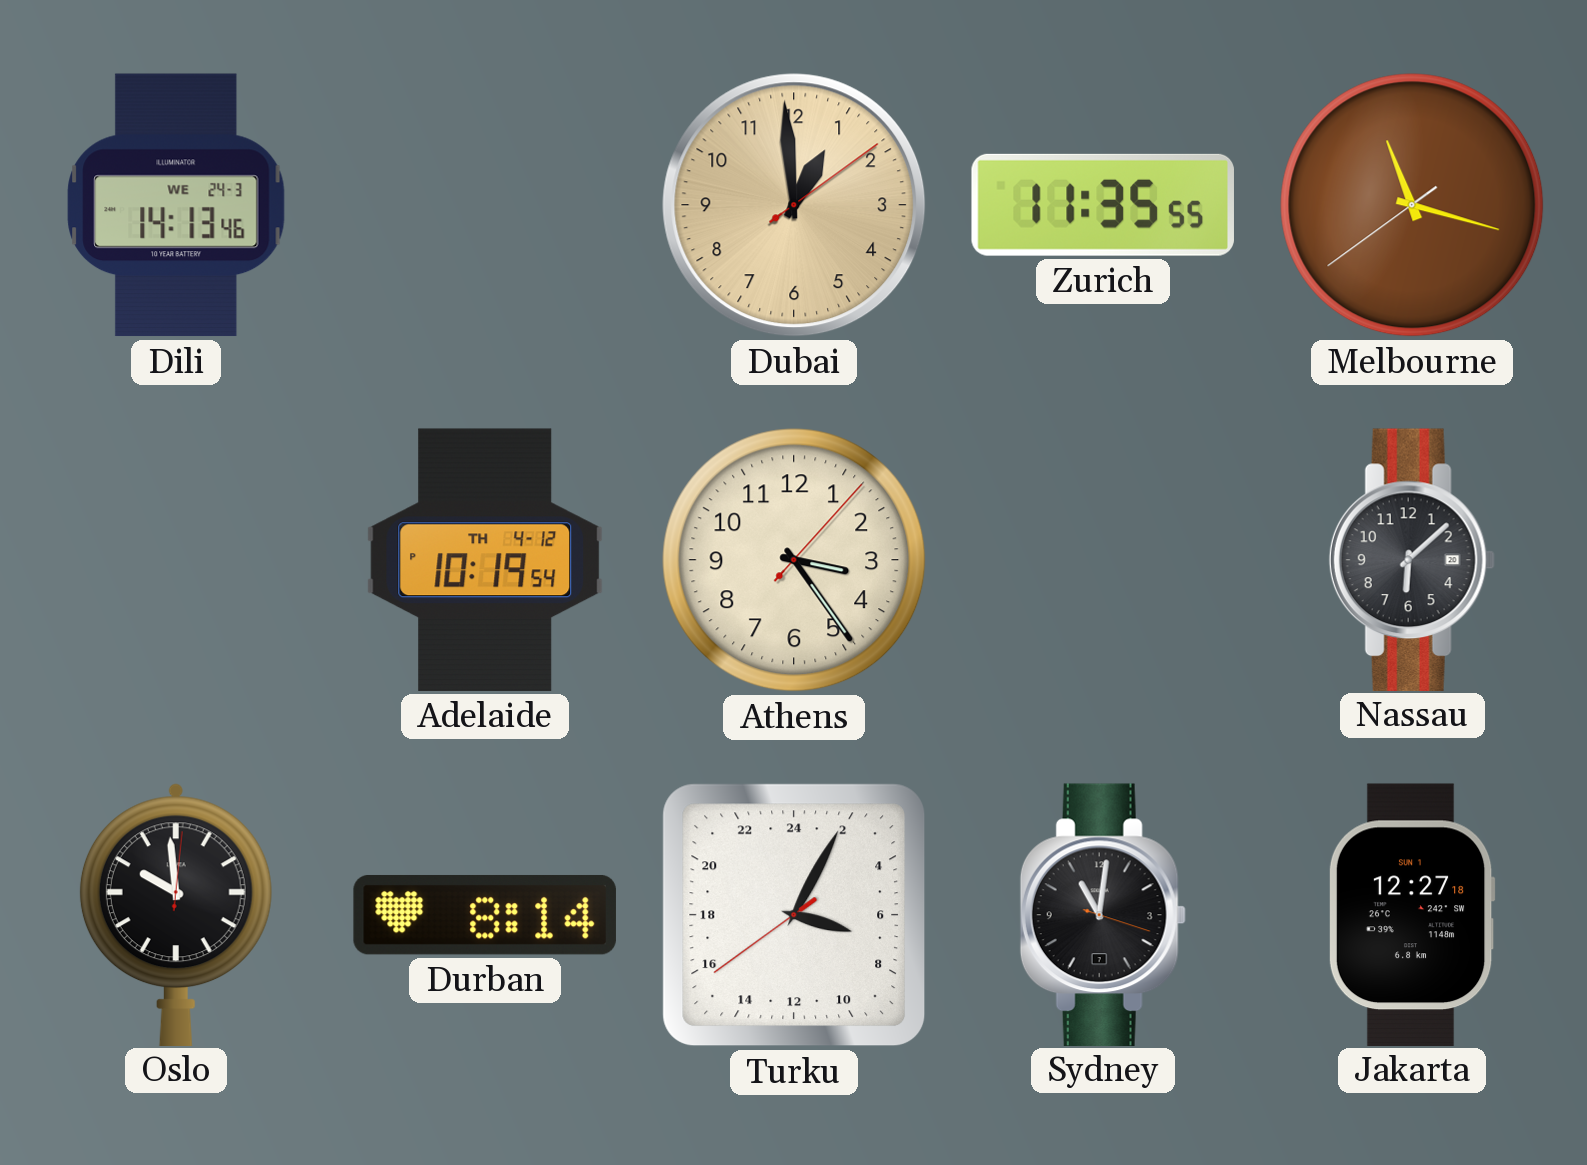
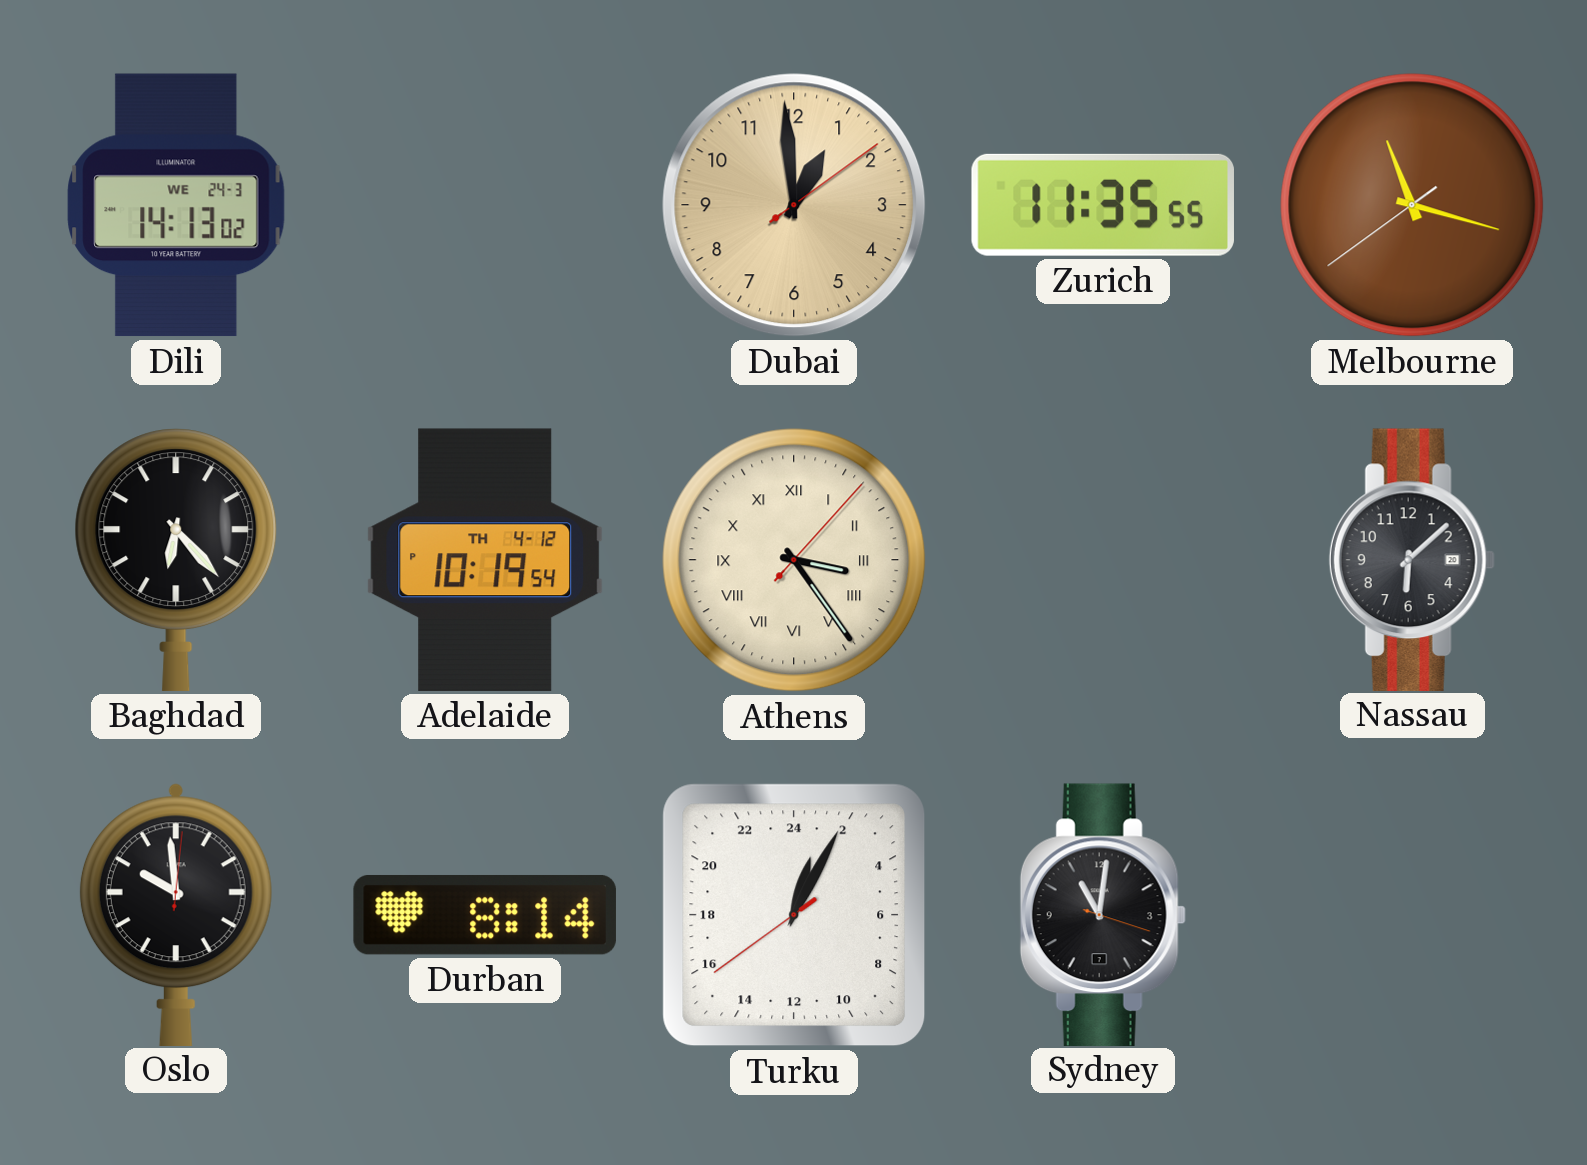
Dili: 14:13:46 -> 14:13:02
Baghdad: none -> 6:23
Athens numerals: Arabic -> Roman
Turku: 7:04 -> 1:04
Jakarta: 12:27 -> none
